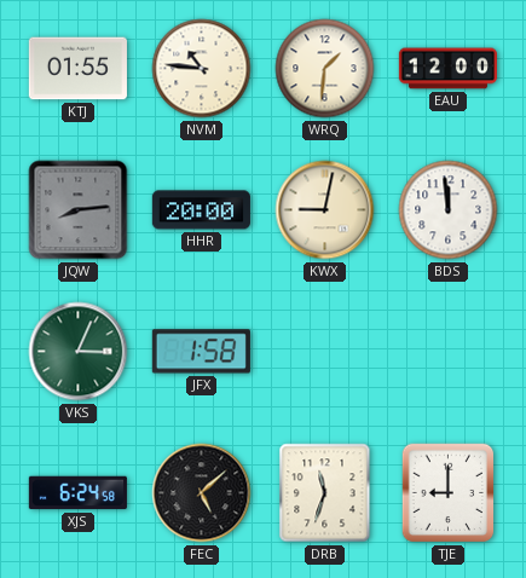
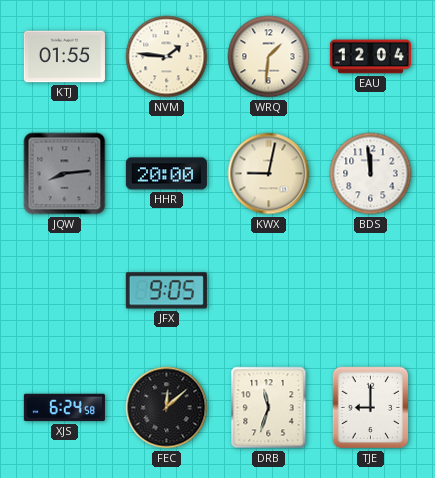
NVM: 10:46 -> 1:46
EAU: 12:00 -> 12:04
VKS: 3:04 -> none
JFX: 1:58 -> 9:05
FEC: 5:08 -> 12:08
